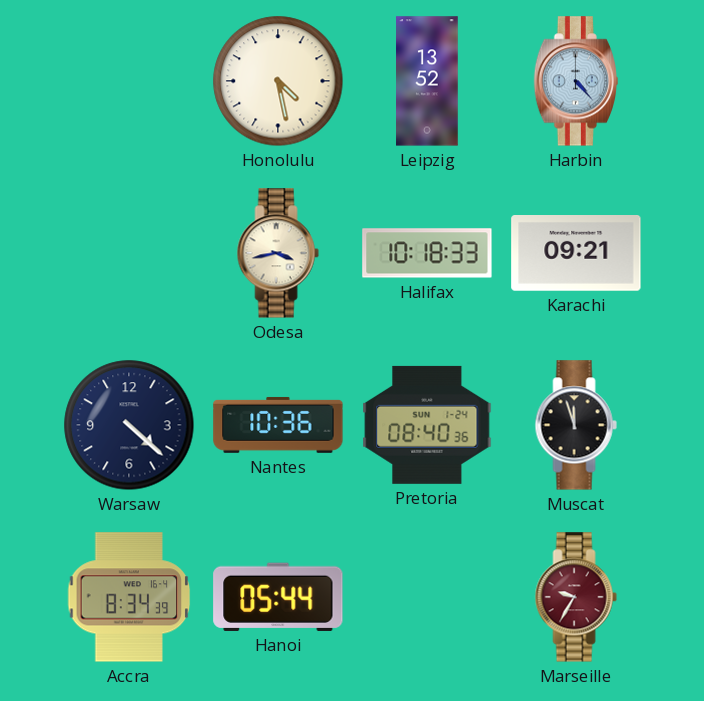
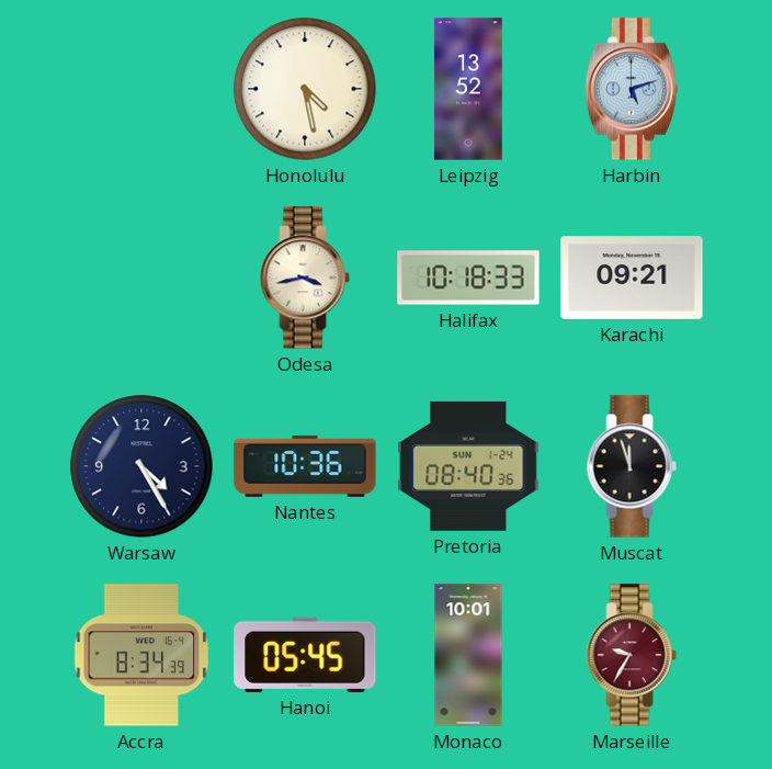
Harbin: 4:23 -> 5:12
Warsaw: 4:22 -> 4:25
Hanoi: 05:44 -> 05:45
Monaco: none -> 10:01
